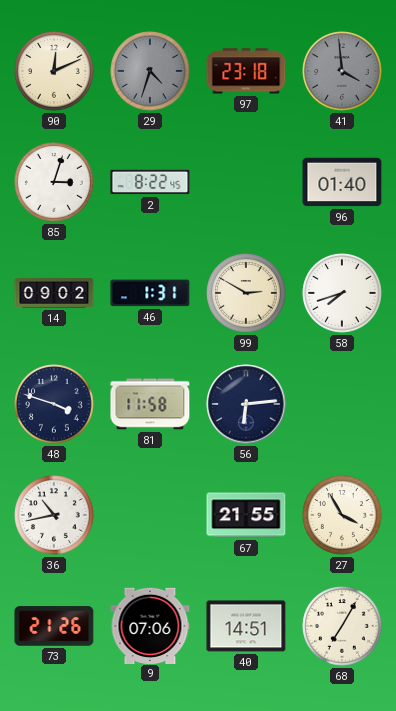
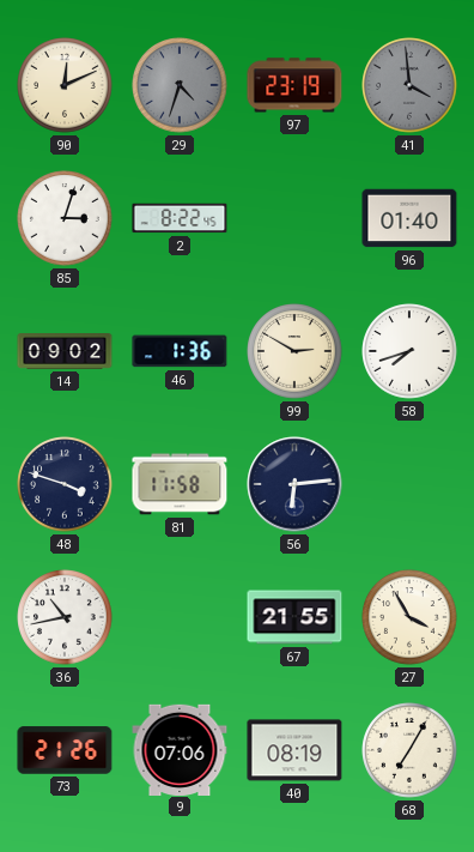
97: 23:18 -> 23:19
46: 1:31 -> 1:36
40: 14:51 -> 08:19
